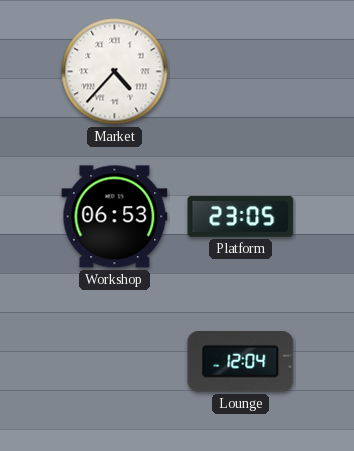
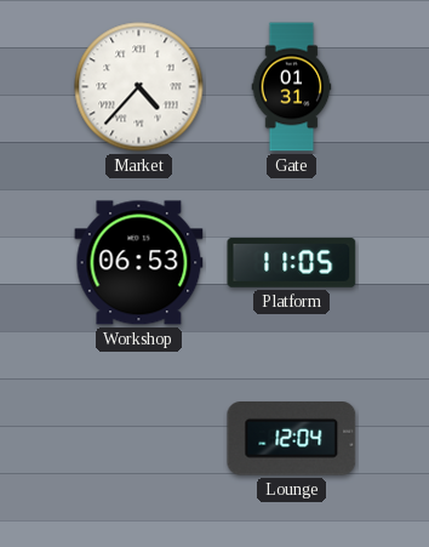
Gate: none -> 01:31
Platform: 23:05 -> 11:05
